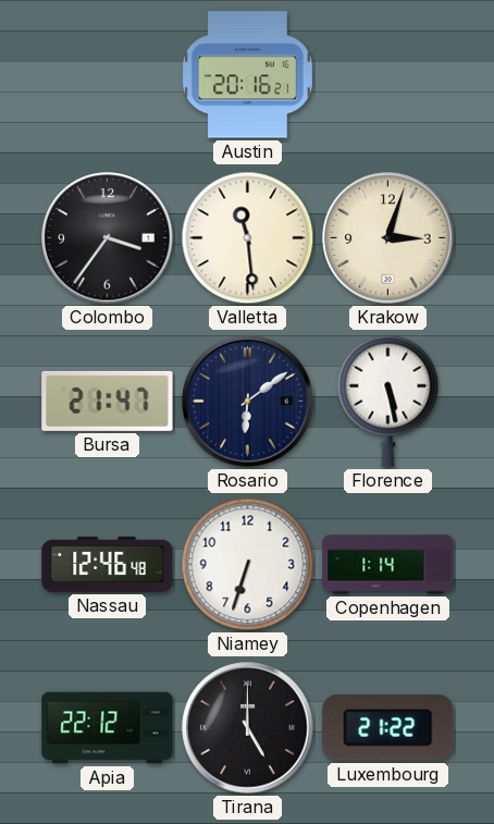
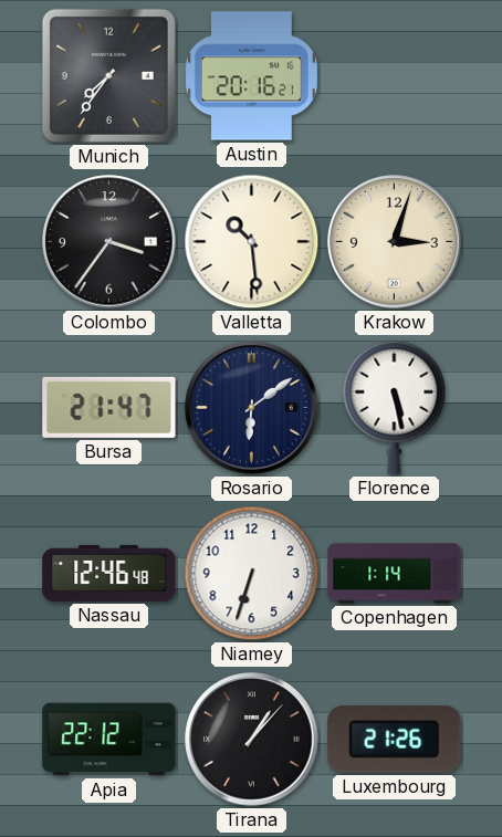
Munich: none -> 7:36
Valletta: 11:29 -> 10:29
Tirana: 5:00 -> 1:07
Luxembourg: 21:22 -> 21:26
